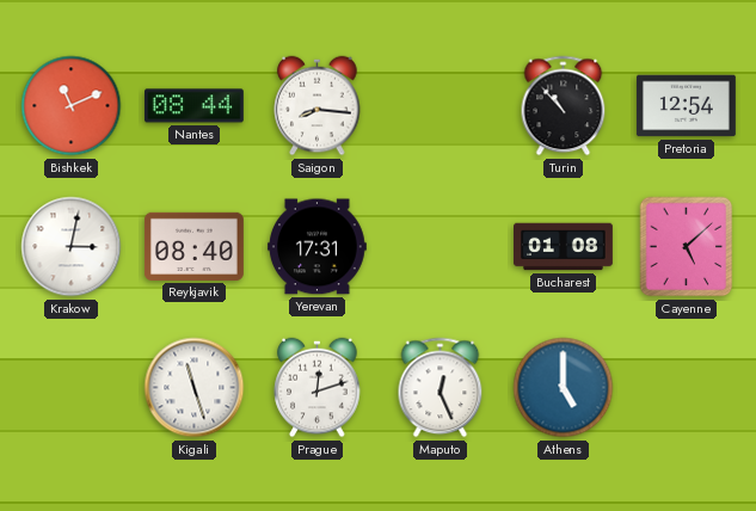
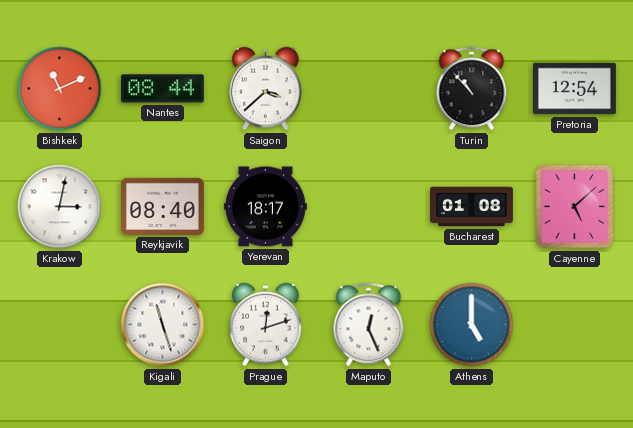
Saigon: 8:16 -> 3:38
Yerevan: 17:31 -> 18:17
